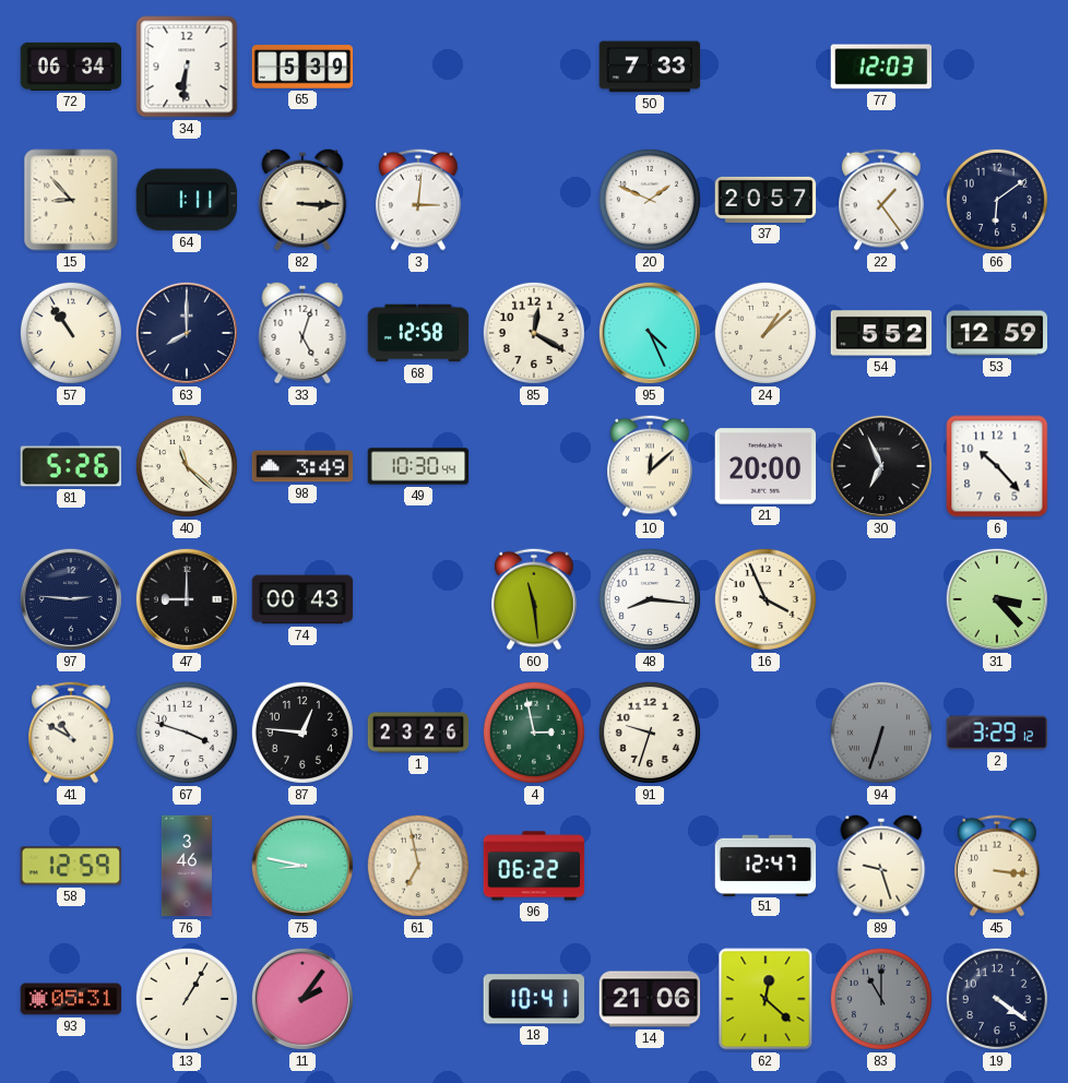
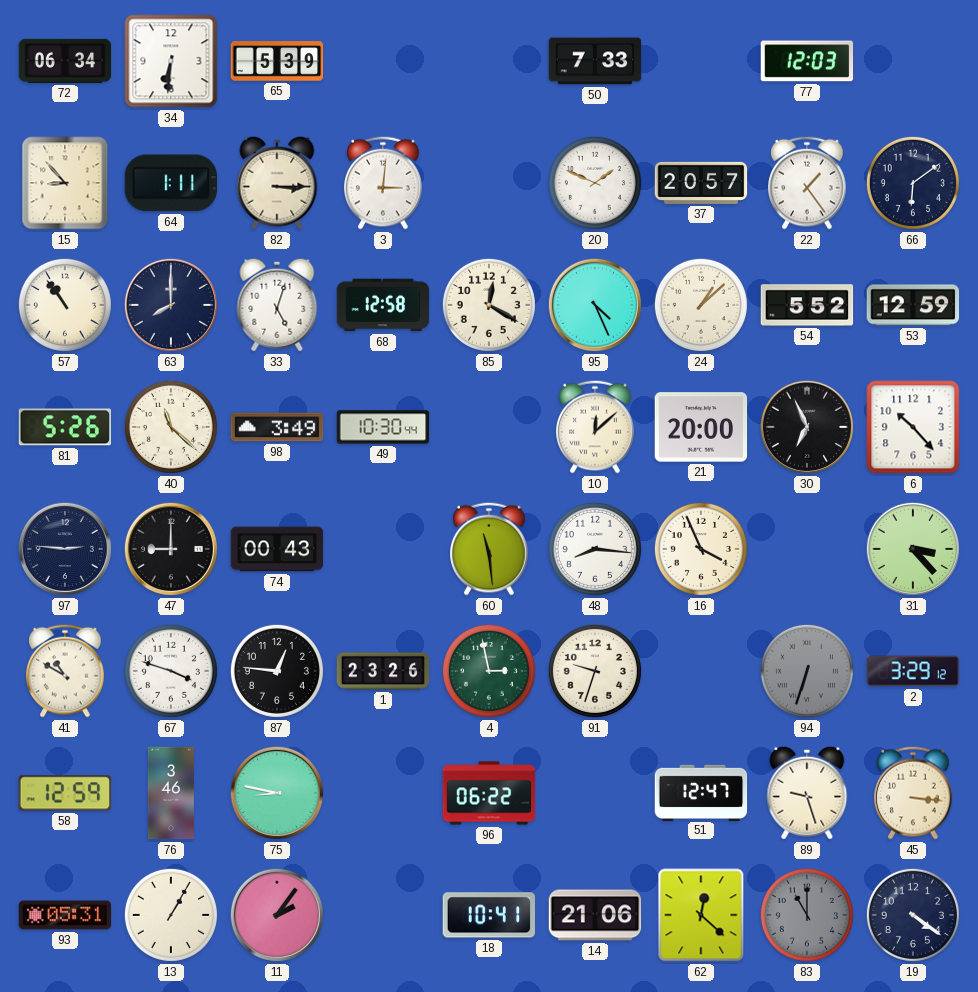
61: 6:58 -> none
